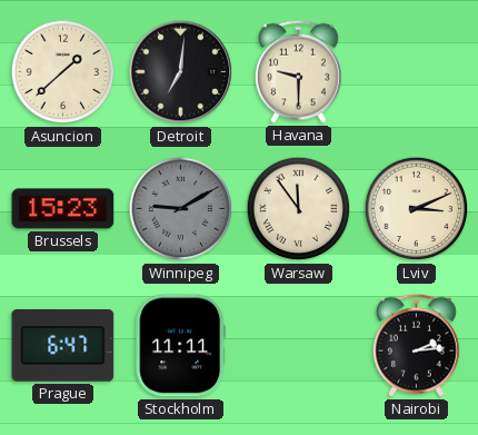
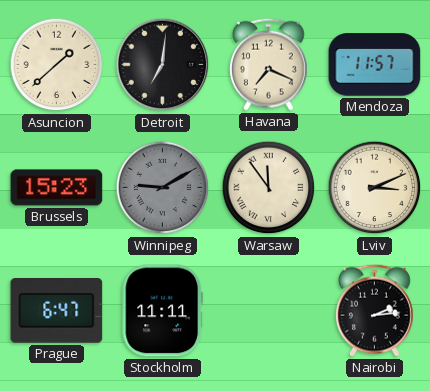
Havana: 9:30 -> 7:19
Mendoza: none -> 11:57
